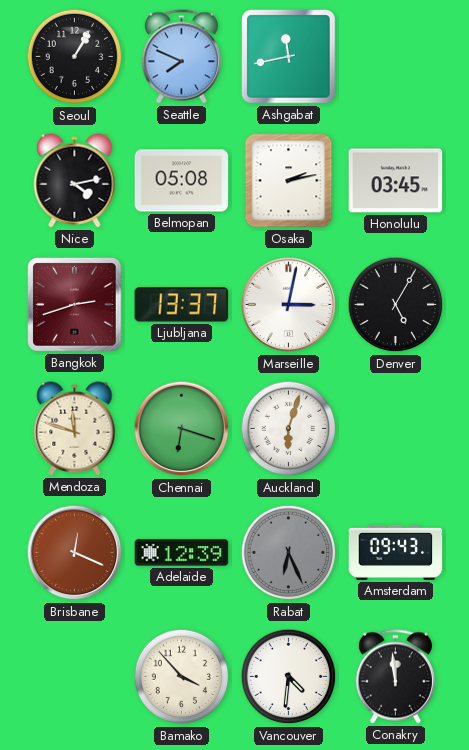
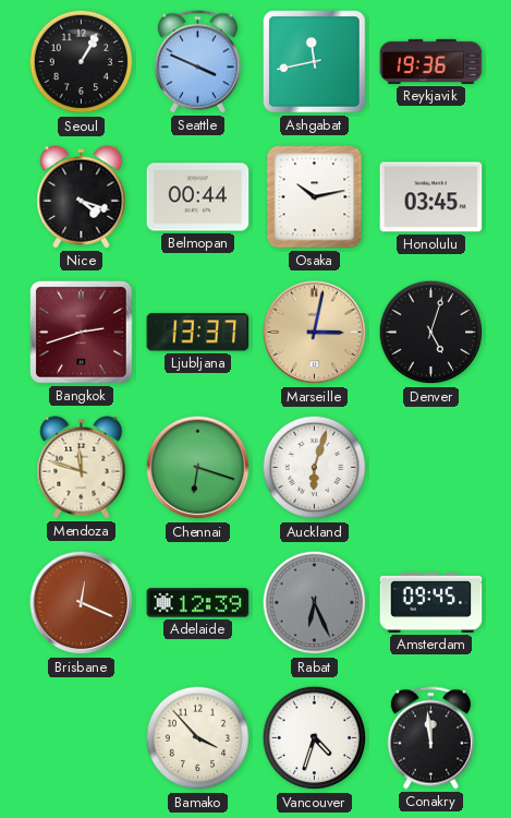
Seattle: 7:49 -> 3:49
Reykjavik: none -> 19:36
Nice: 4:13 -> 4:18
Belmopan: 05:08 -> 00:44
Osaka: 2:13 -> 10:13
Marseille dial: white -> champagne
Denver: 5:05 -> 5:03
Amsterdam: 09:43 -> 09:45
Vancouver: 4:31 -> 4:33
